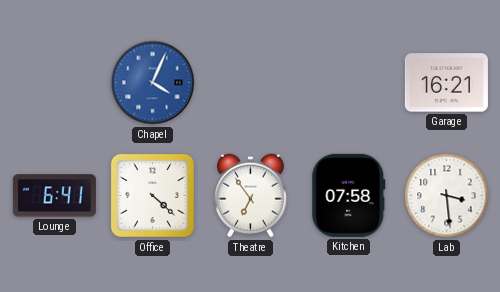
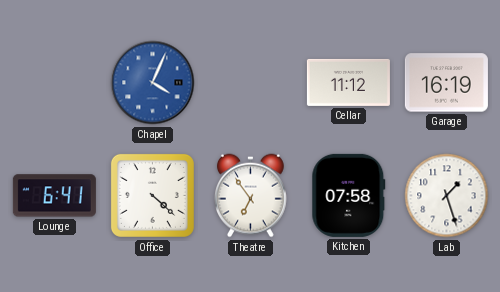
Cellar: none -> 11:12
Garage: 16:21 -> 16:19
Lab: 3:29 -> 1:27
